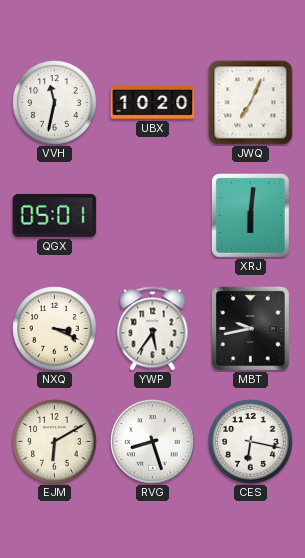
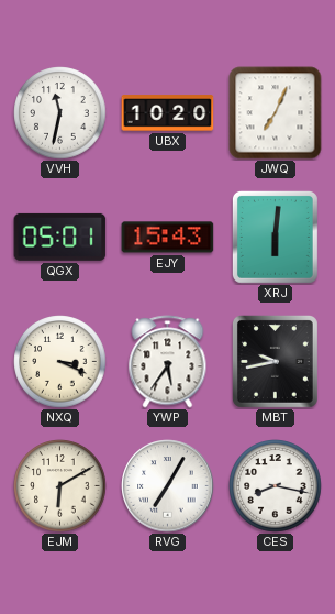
EJY: none -> 15:43
RVG: 8:27 -> 7:05
CES: 6:17 -> 8:17
